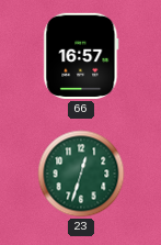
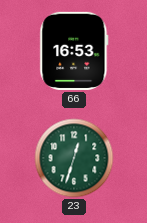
66: 16:57 -> 16:53
